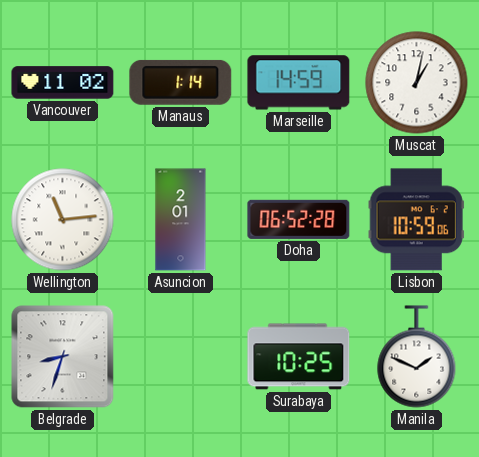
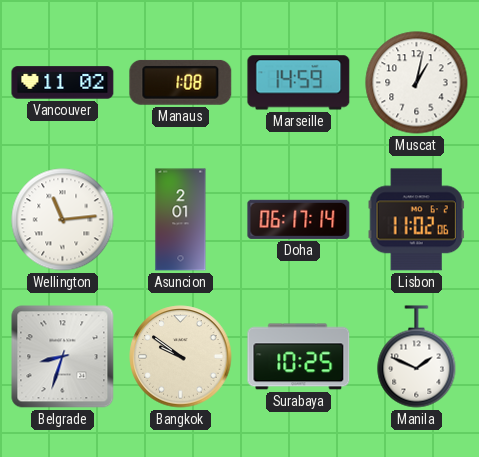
Manaus: 1:14 -> 1:08
Doha: 06:52 -> 06:17
Lisbon: 10:59 -> 11:02
Bangkok: none -> 9:51
